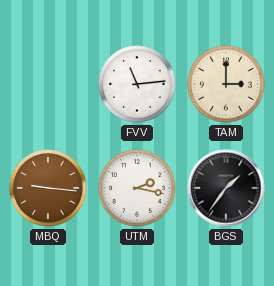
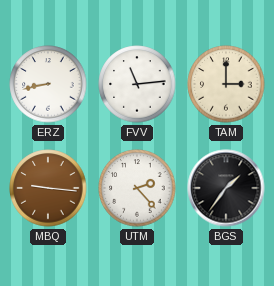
ERZ: none -> 8:43
UTM: 2:17 -> 2:23
